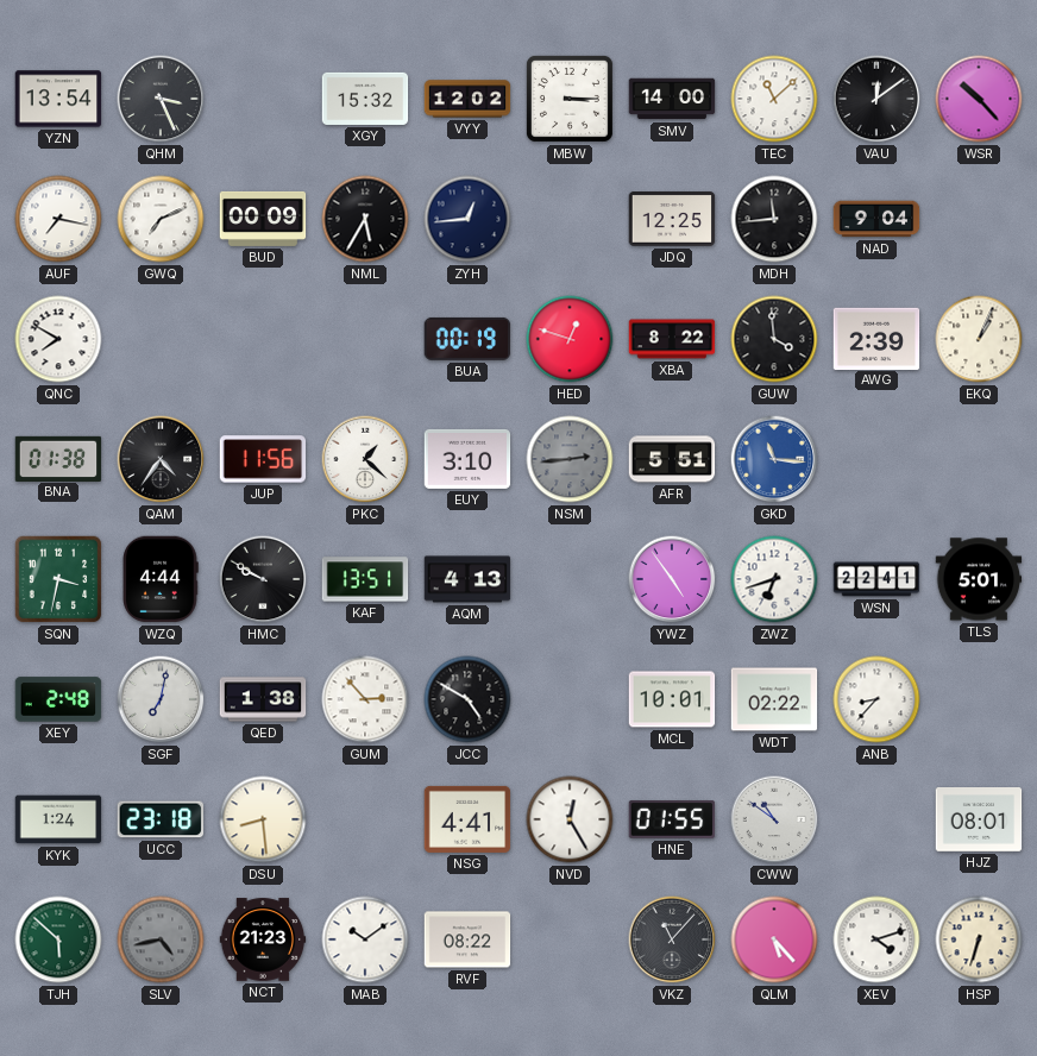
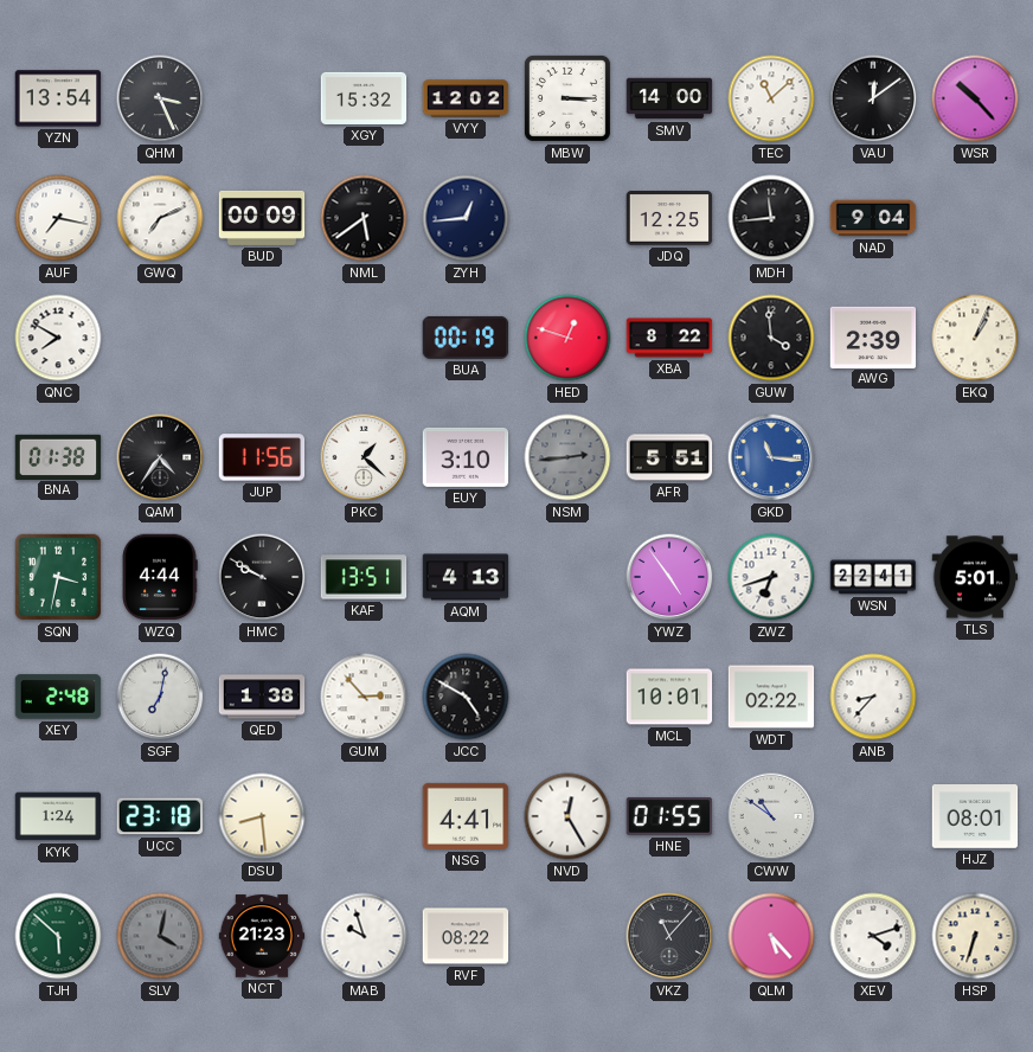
NML: 5:35 -> 5:39
SLV: 4:43 -> 4:02
MAB: 10:09 -> 9:57
